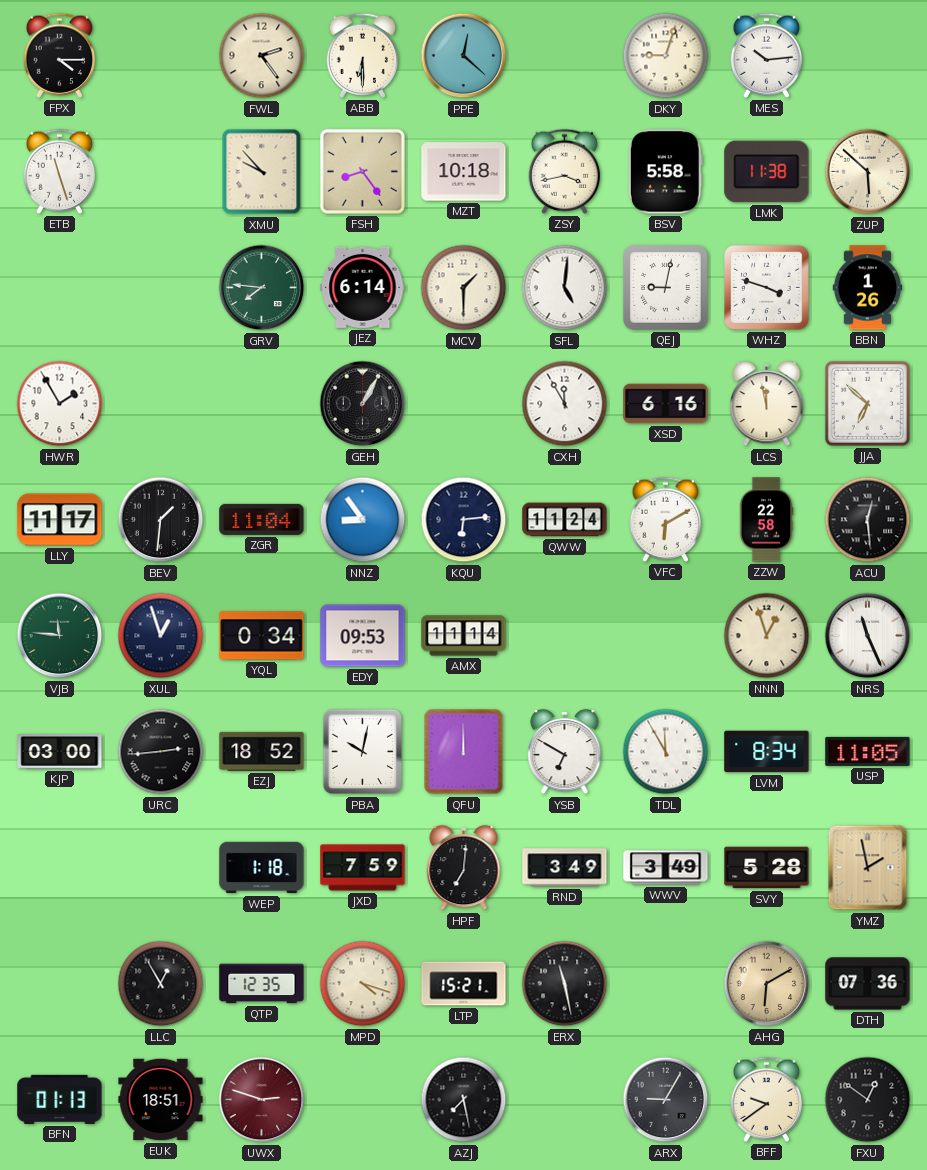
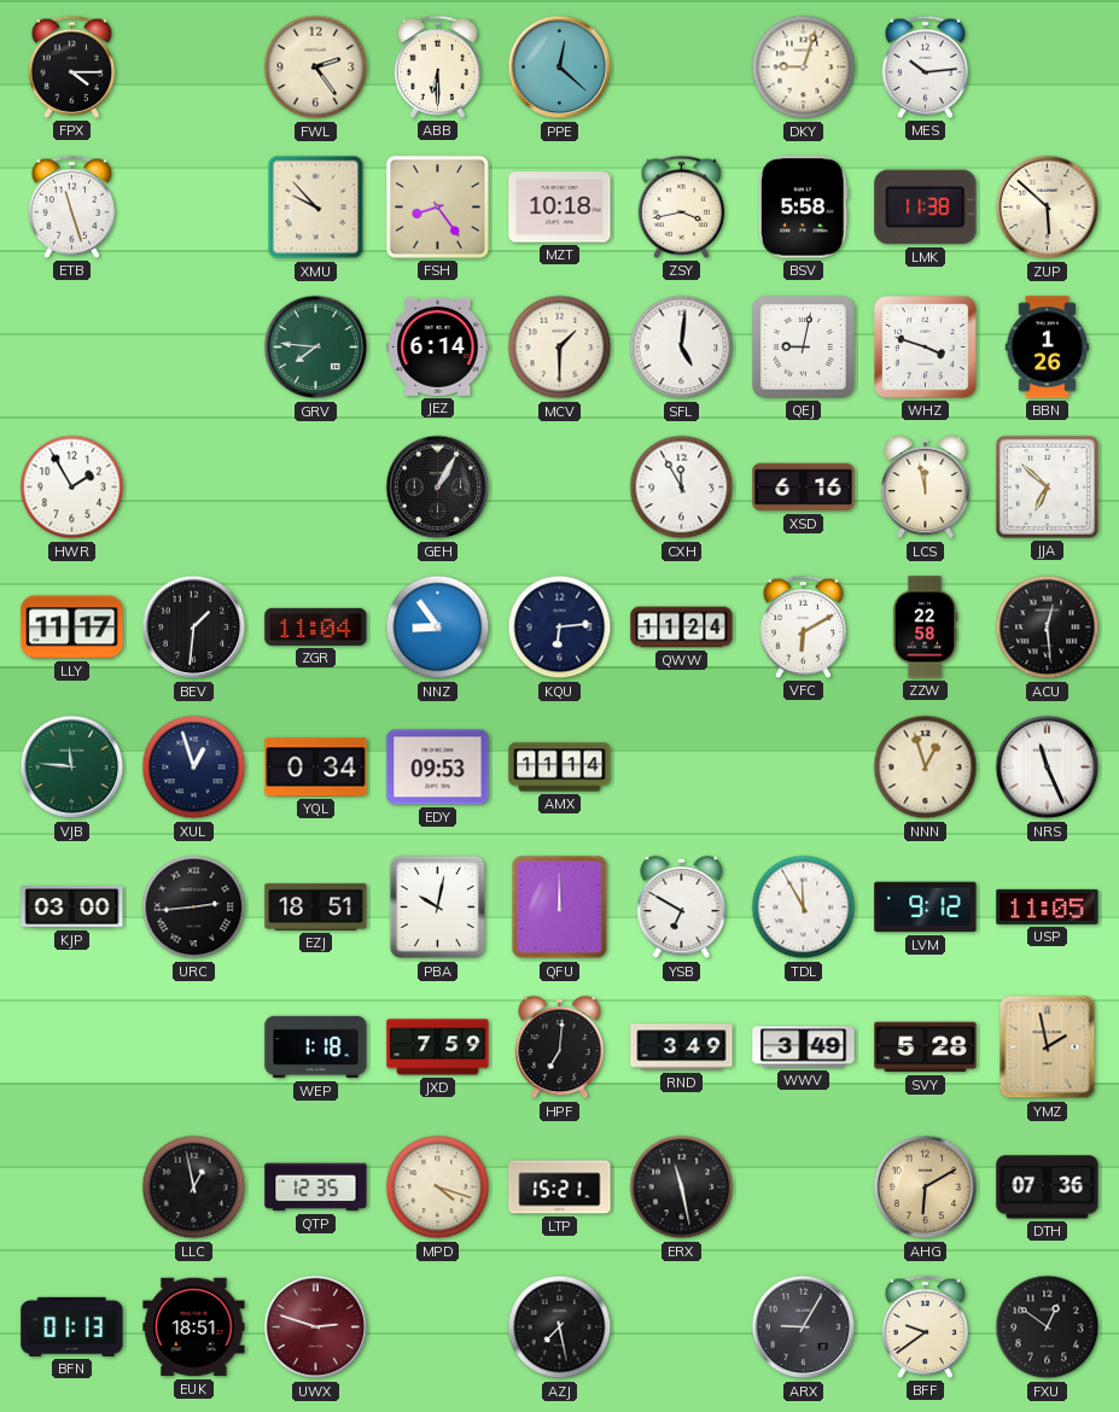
EZJ: 18:52 -> 18:51
LVM: 8:34 -> 9:12
LLC: 12:55 -> 12:58
